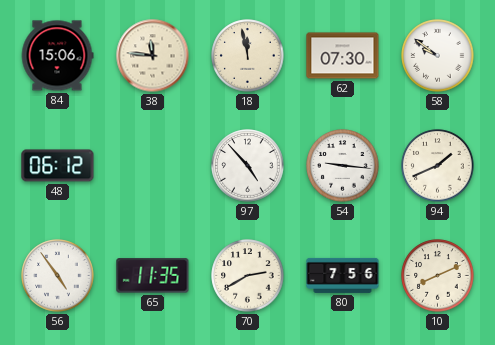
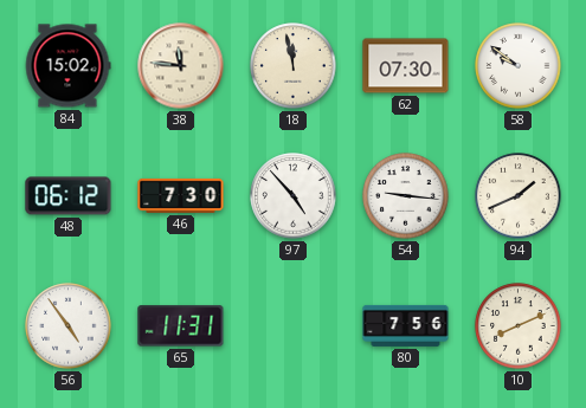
84: 15:06 -> 15:02
46: none -> 7:30
65: 11:35 -> 11:31
70: 2:40 -> none
